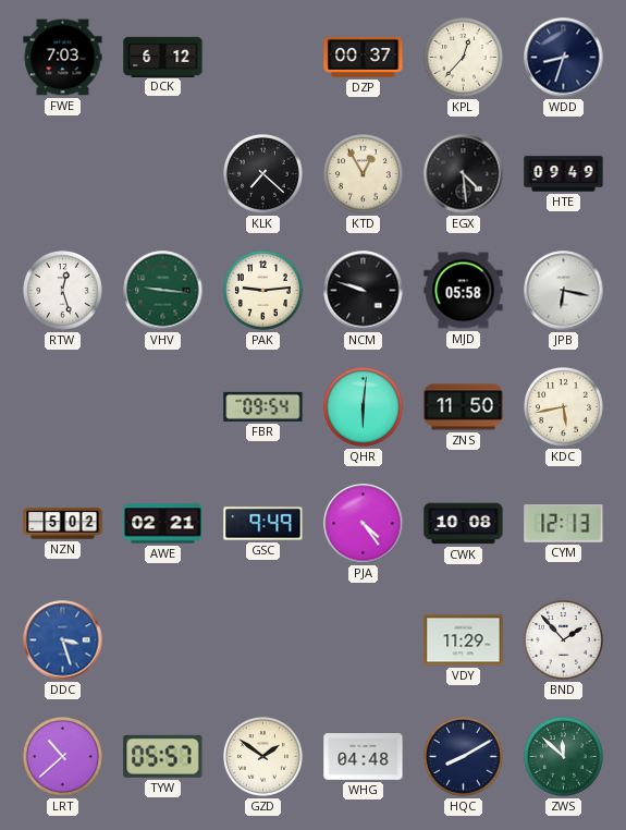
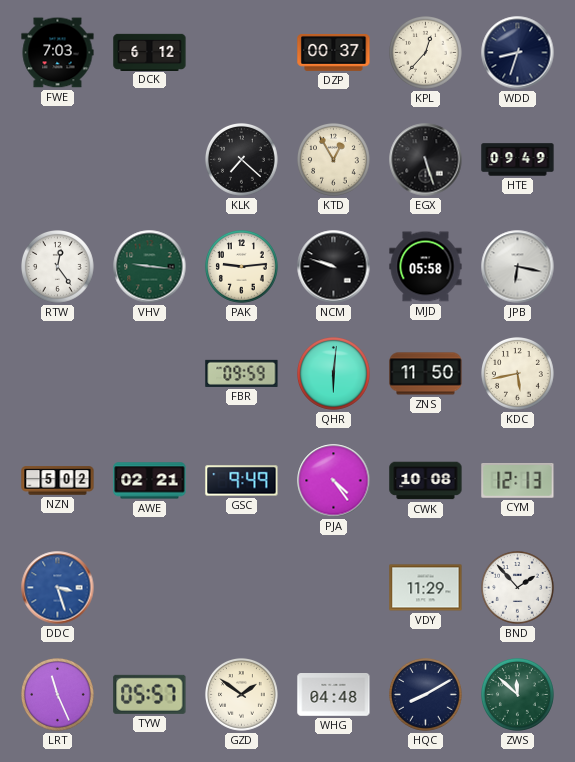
EGX: 4:29 -> 5:27
RTW: 12:27 -> 12:24
FBR: 09:54 -> 09:59
LRT: 10:38 -> 11:26
